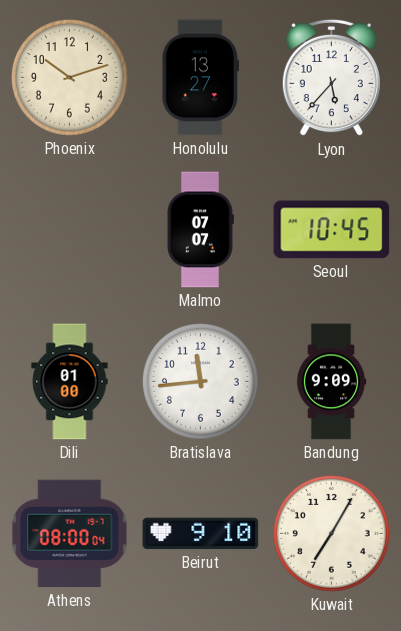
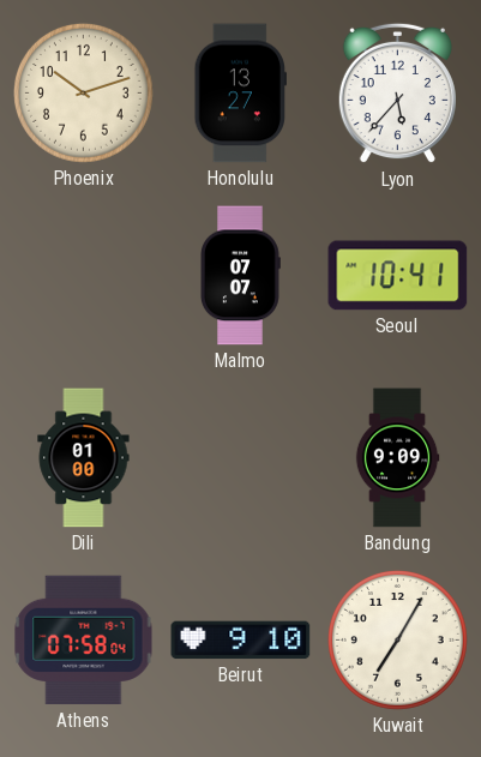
Seoul: 10:45 -> 10:41
Bratislava: 11:44 -> none
Athens: 08:00 -> 07:58
